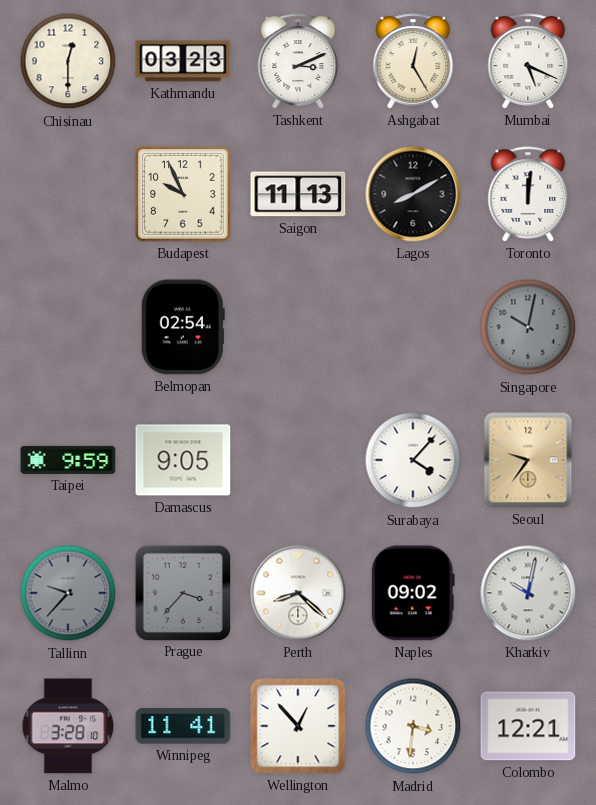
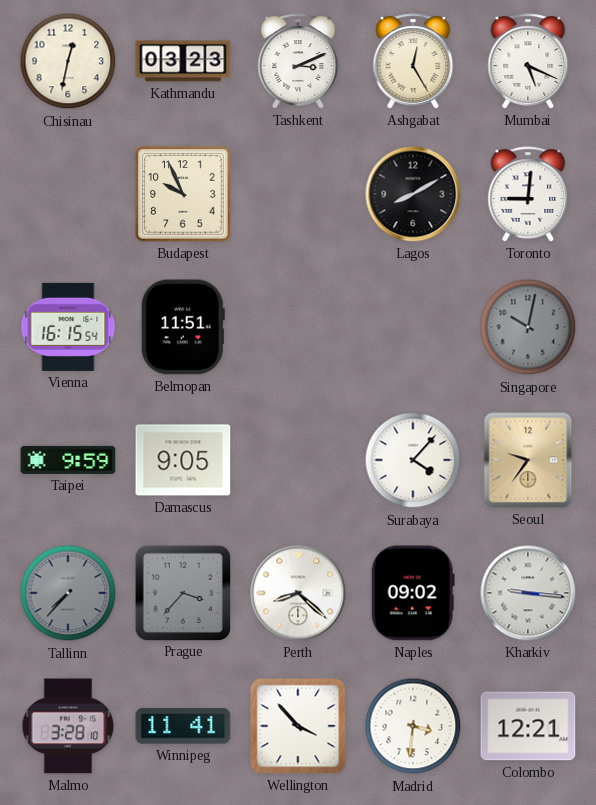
Chisinau: 12:30 -> 12:32
Saigon: 11:13 -> none
Toronto: 12:01 -> 9:01
Vienna: none -> 16:15
Belmopan: 02:54 -> 11:51
Tallinn: 9:37 -> 7:37
Kharkiv: 10:02 -> 9:16
Wellington: 12:53 -> 3:53
